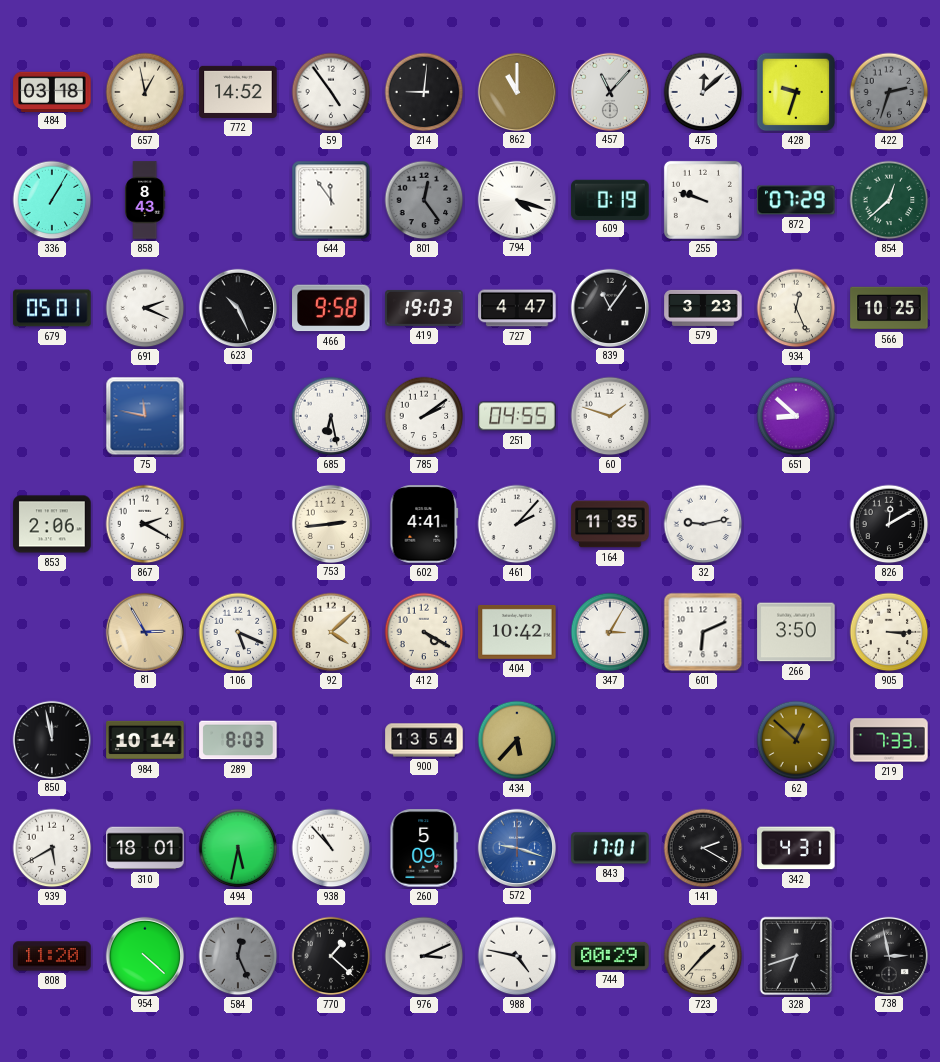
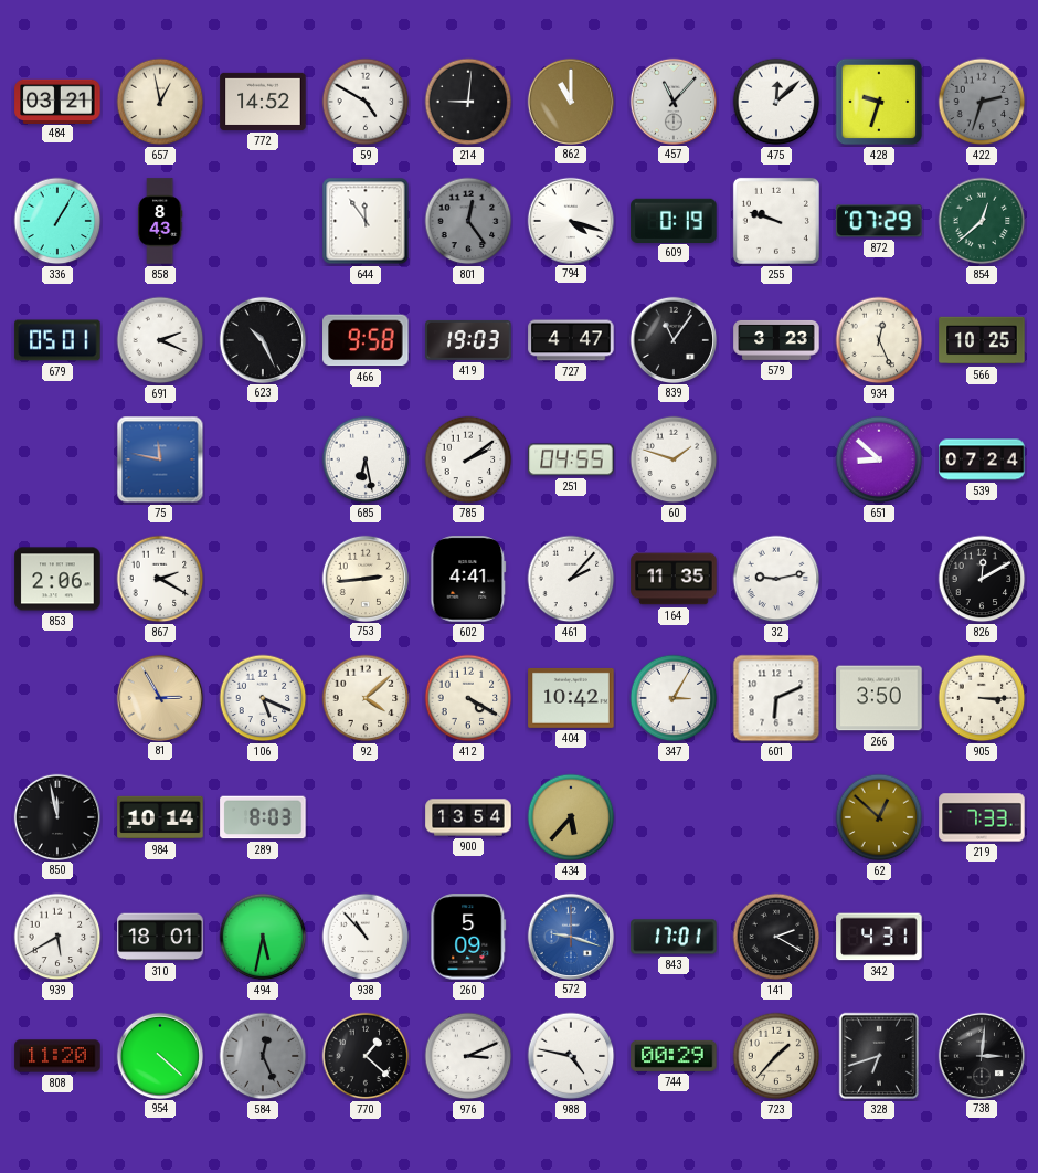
484: 03:18 -> 03:21
59: 4:54 -> 4:50
539: none -> 07:24
738: 2:58 -> 3:01
